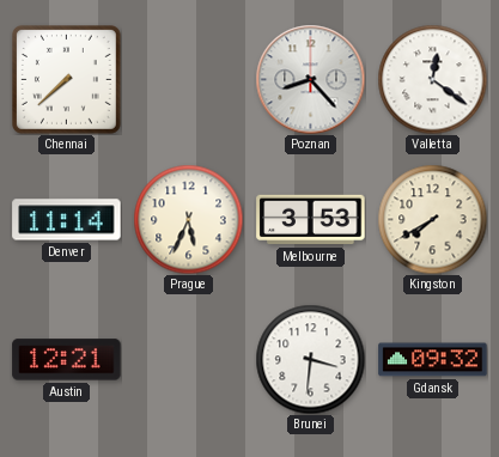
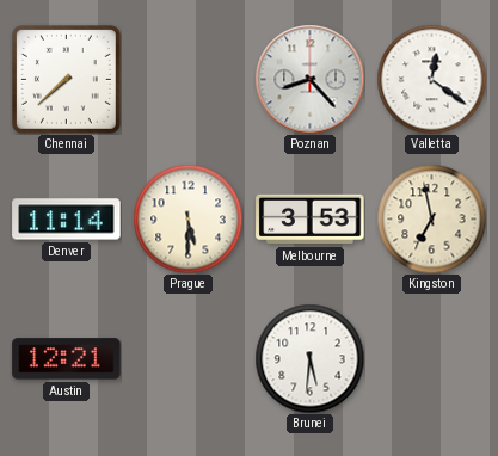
Prague: 5:34 -> 5:30
Kingston: 7:40 -> 6:58
Brunei: 3:31 -> 5:31
Gdansk: 09:32 -> none
